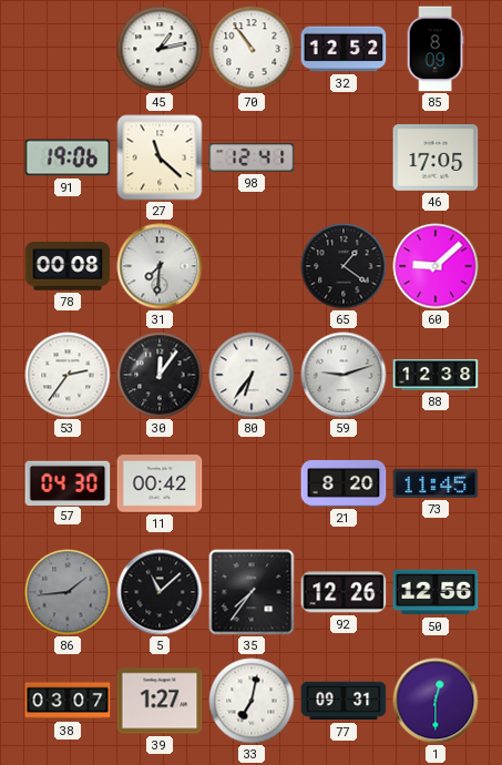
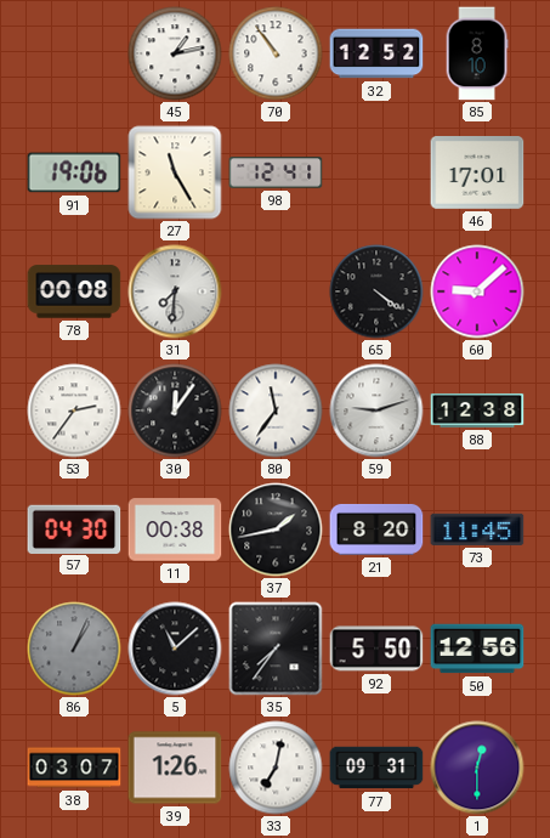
85: 8:09 -> 8:10
27: 11:22 -> 11:25
46: 17:05 -> 17:01
65: 1:21 -> 4:21
80: 6:36 -> 11:36
11: 00:42 -> 00:38
37: none -> 1:43
86: 1:44 -> 1:04
92: 12:26 -> 5:50
39: 1:27 -> 1:26
